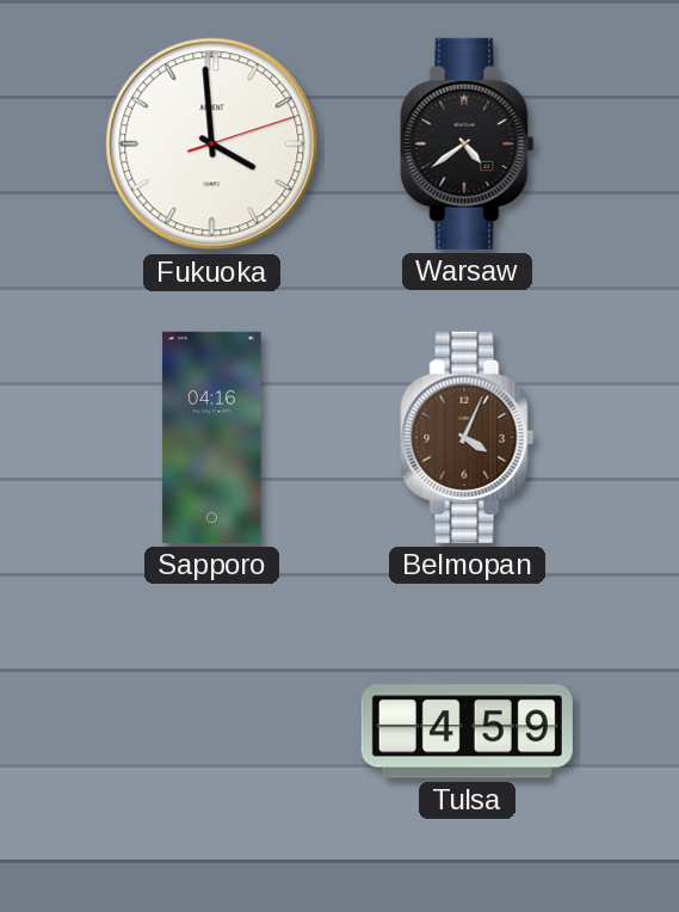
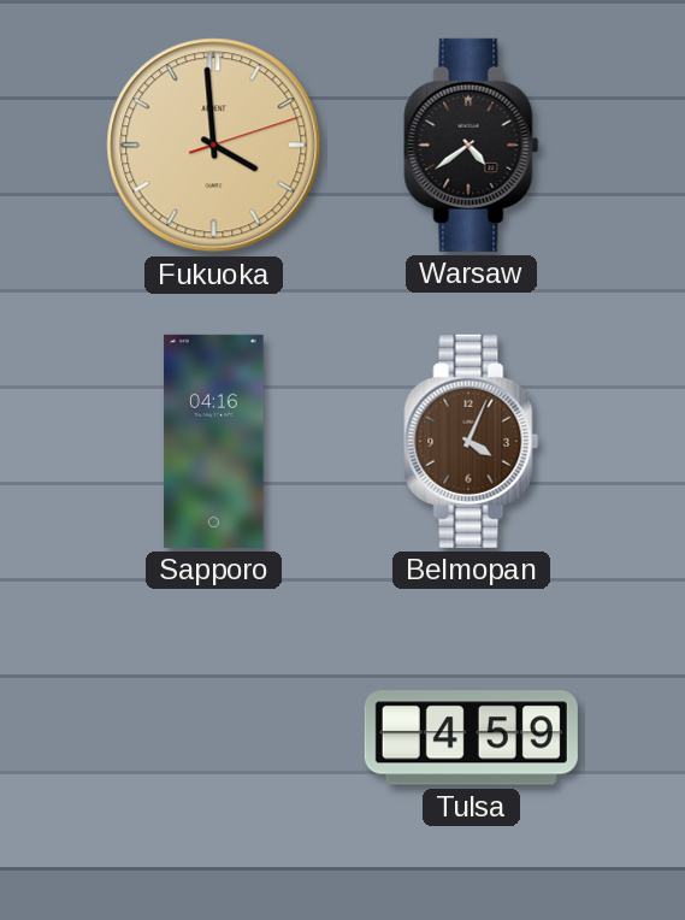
Fukuoka dial: white -> champagne
